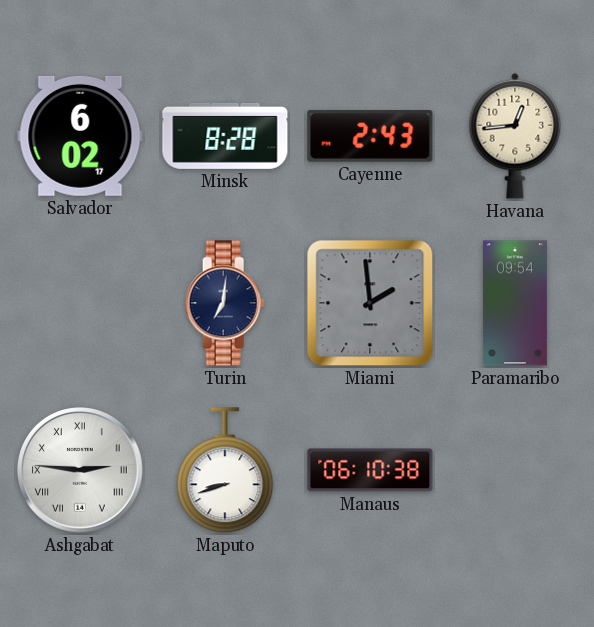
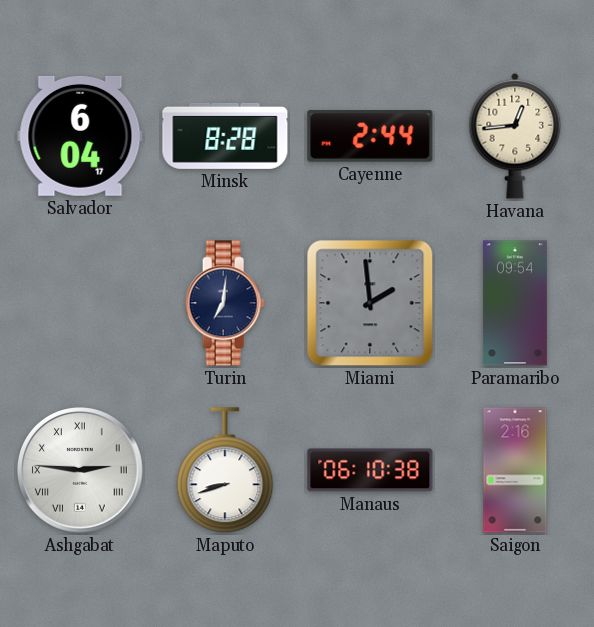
Salvador: 6:02 -> 6:04
Cayenne: 2:43 -> 2:44
Saigon: none -> 2:16
